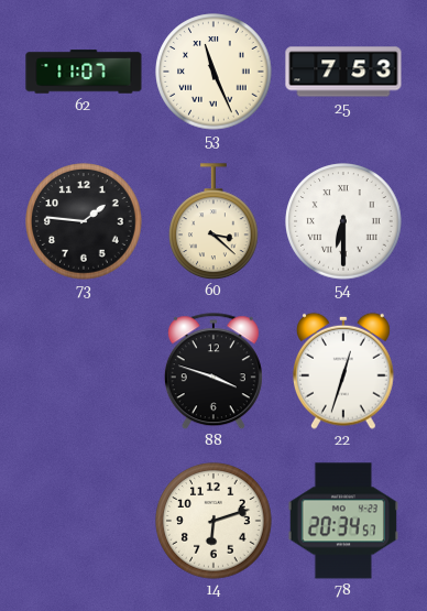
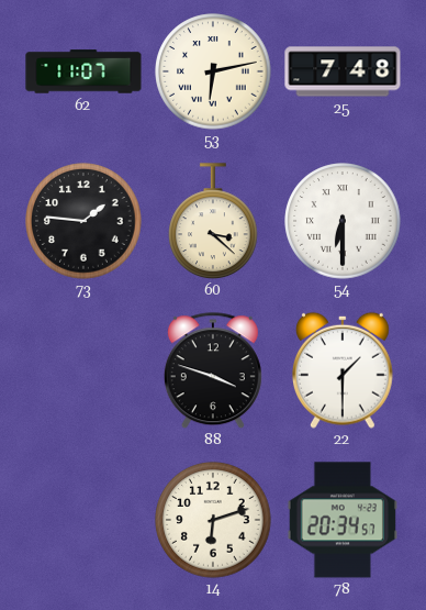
53: 11:26 -> 6:13
25: 7:53 -> 7:48
22: 12:33 -> 1:30
